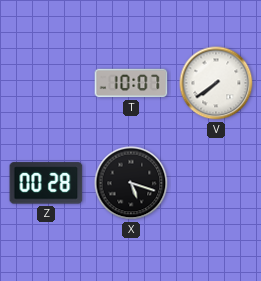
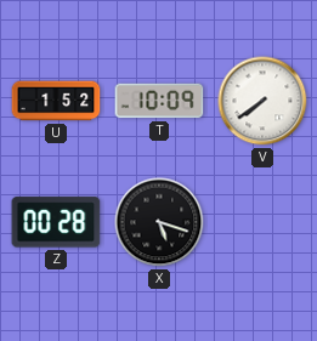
U: none -> 1:52
T: 10:07 -> 10:09
